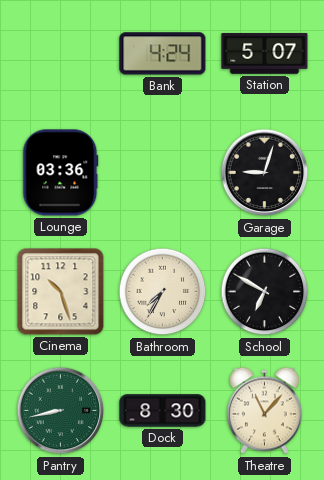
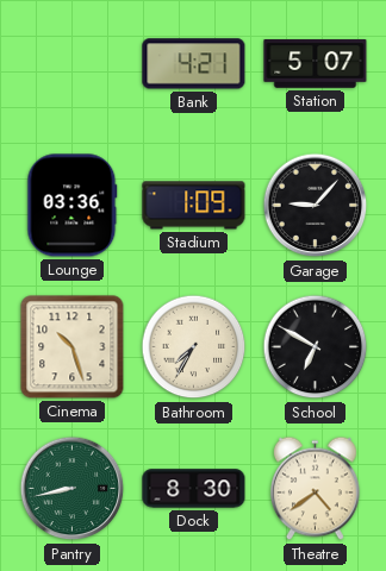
Bank: 4:24 -> 4:21
Stadium: none -> 1:09
Garage: 9:03 -> 9:07
Theatre: 11:07 -> 4:39
